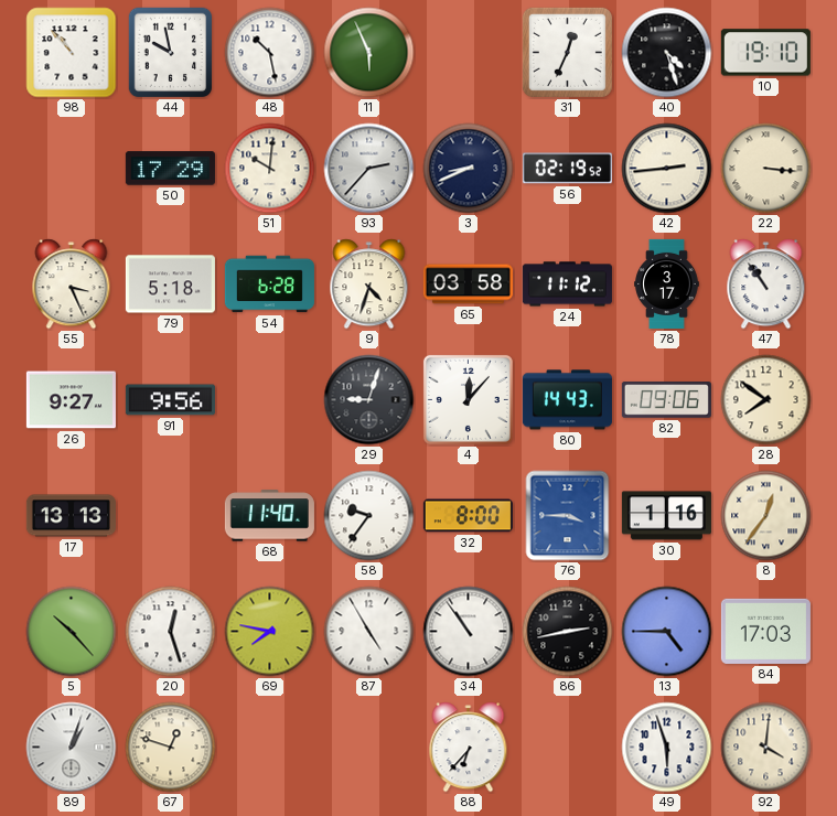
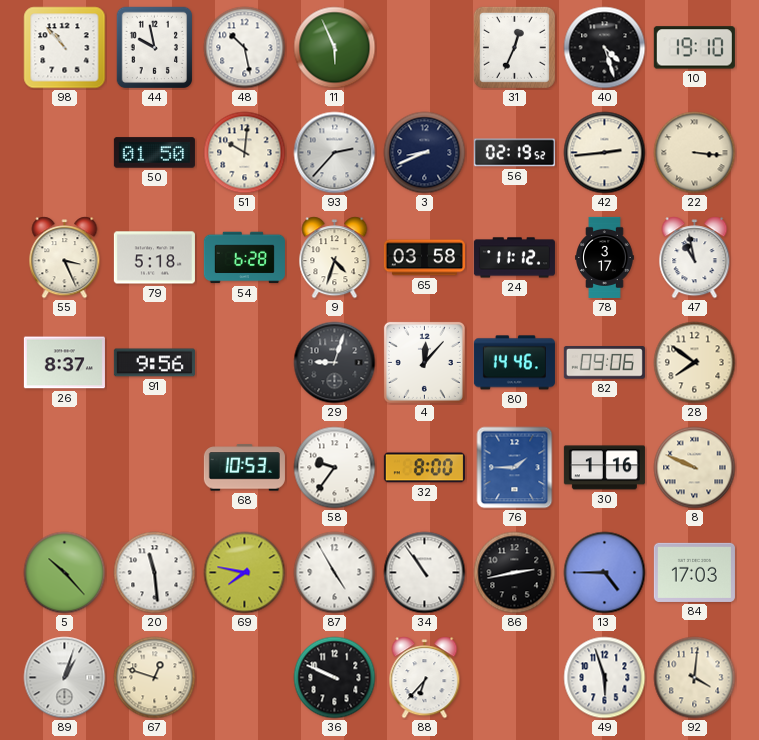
50: 17:29 -> 01:50
47: 10:54 -> 10:58
26: 9:27 -> 8:37
80: 14:43 -> 14:46
17: 13:13 -> none
68: 11:40 -> 10:53
76: 3:45 -> 1:45
8: 12:36 -> 9:49
20: 12:27 -> 11:29
36: none -> 9:49
